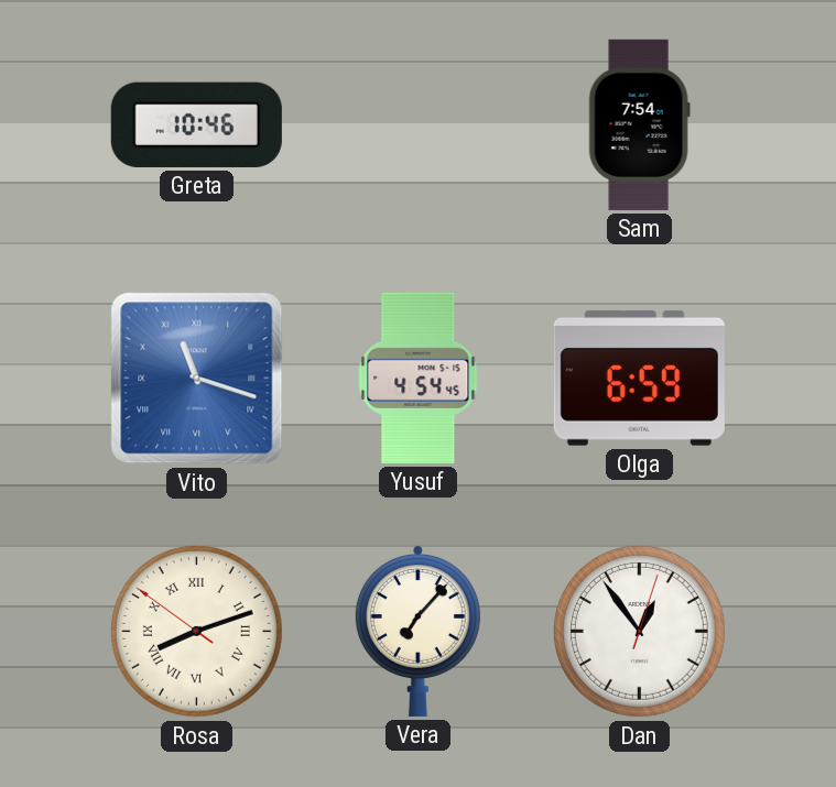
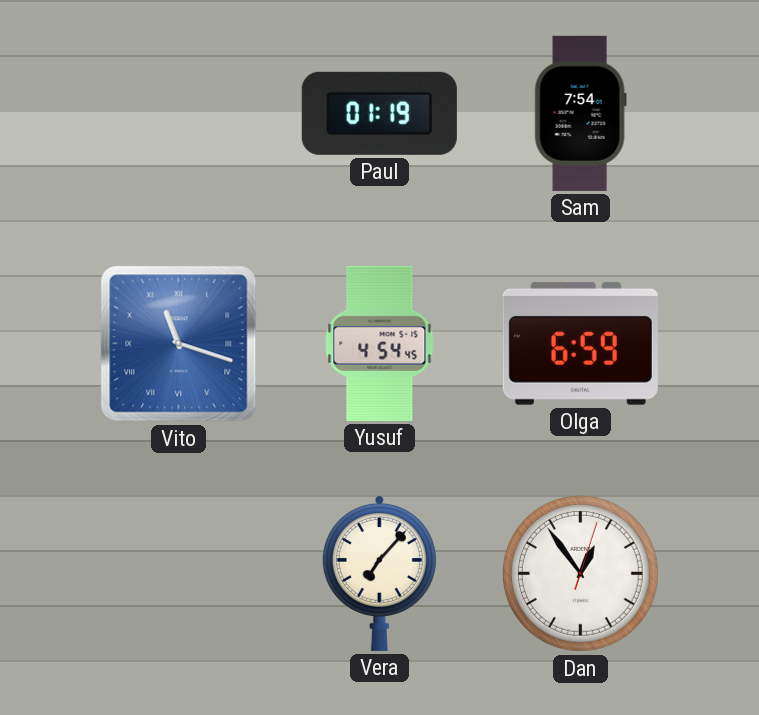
Greta: 10:46 -> none
Paul: none -> 01:19
Rosa: 8:11 -> none
